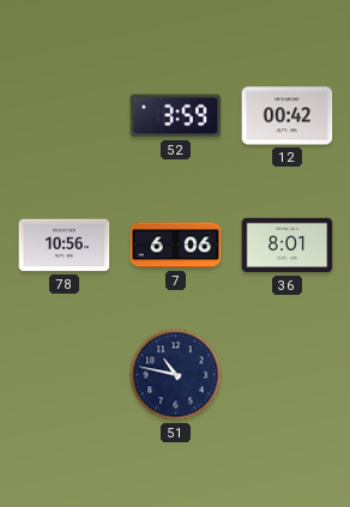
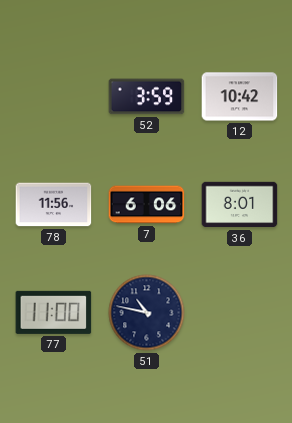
12: 00:42 -> 10:42
78: 10:56 -> 11:56
77: none -> 11:00
